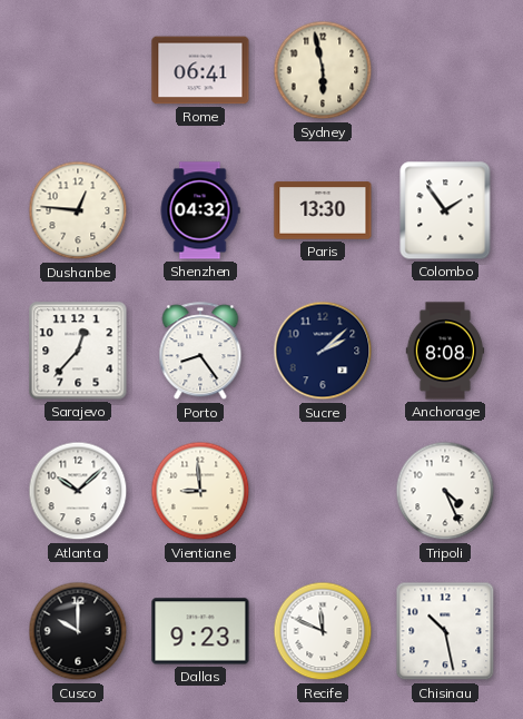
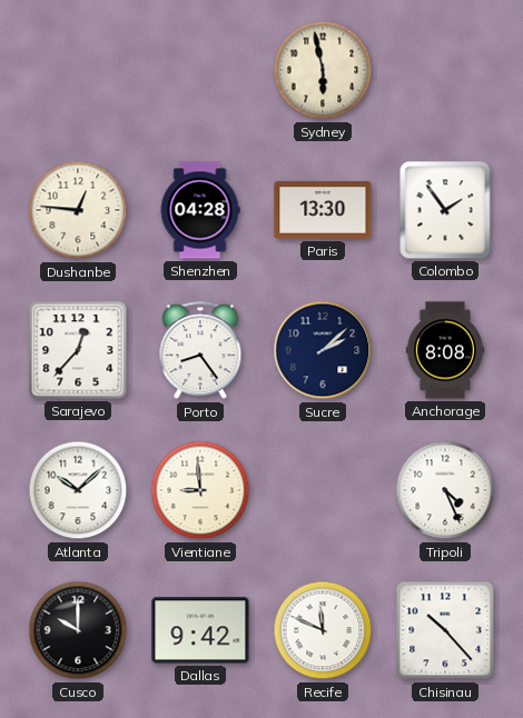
Rome: 06:41 -> none
Shenzhen: 04:32 -> 04:28
Dallas: 9:23 -> 9:42
Chisinau: 10:28 -> 10:23
